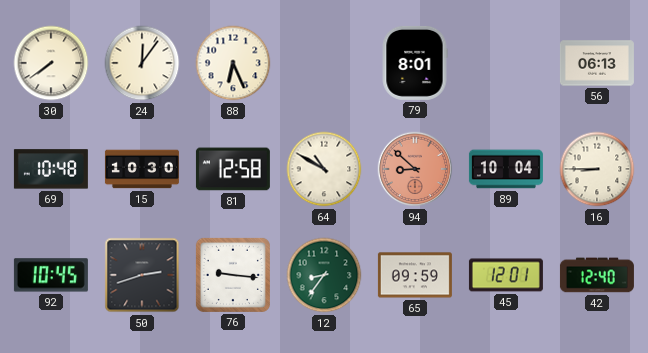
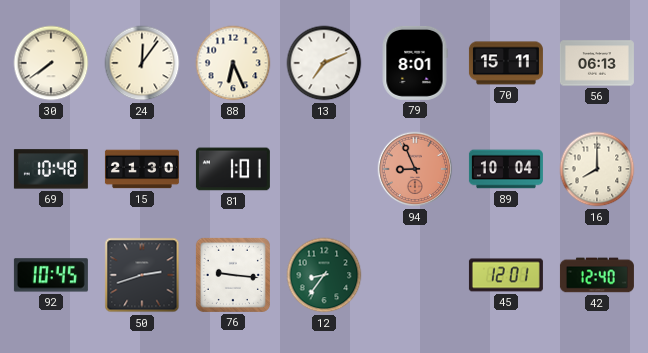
13: none -> 7:11
70: none -> 15:11
15: 10:30 -> 21:30
81: 12:58 -> 1:01
64: 10:50 -> none
94: 8:52 -> 8:56
16: 8:45 -> 8:00
65: 09:59 -> none
